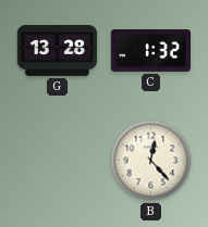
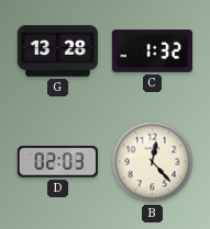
D: none -> 02:03
